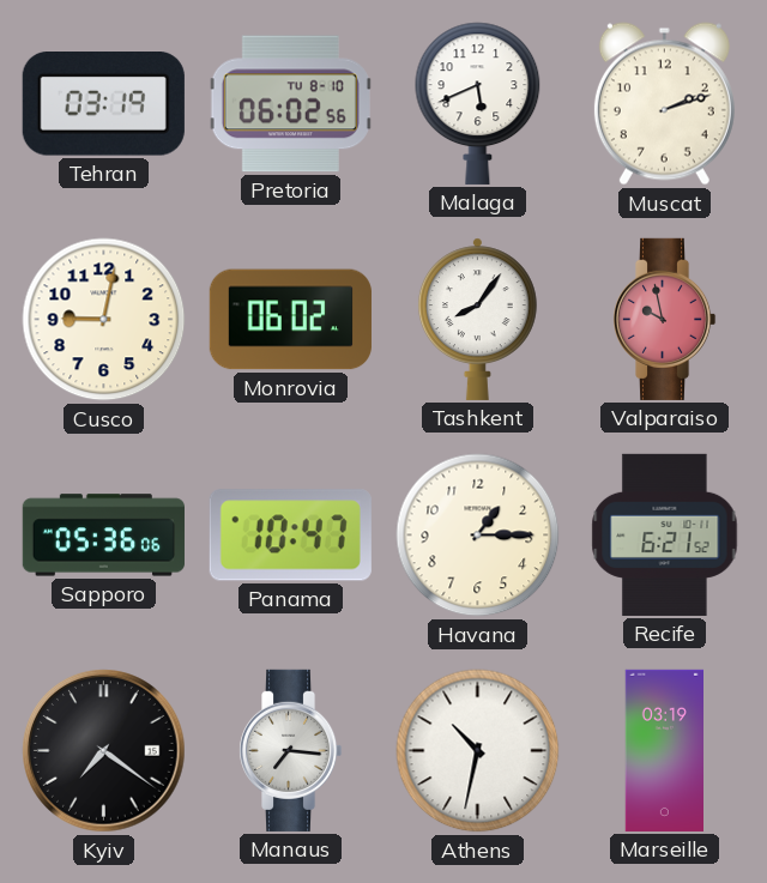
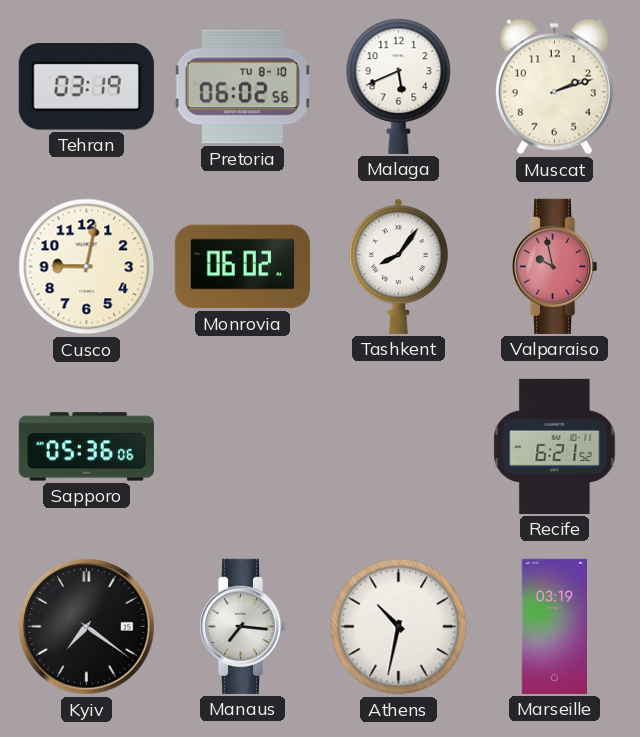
Panama: 10:47 -> none
Havana: 1:15 -> none
